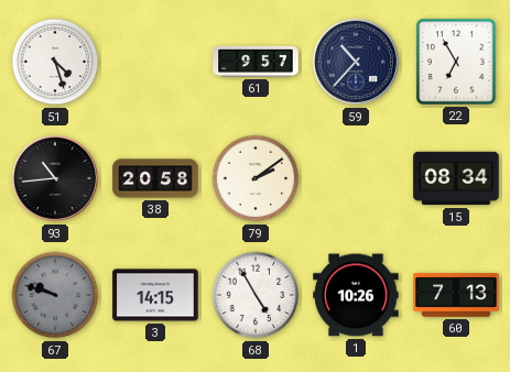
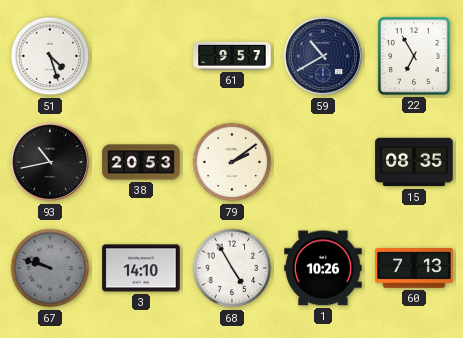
59: 10:37 -> 10:40
93: 10:44 -> 10:43
38: 20:58 -> 20:53
15: 08:34 -> 08:35
3: 14:15 -> 14:10
